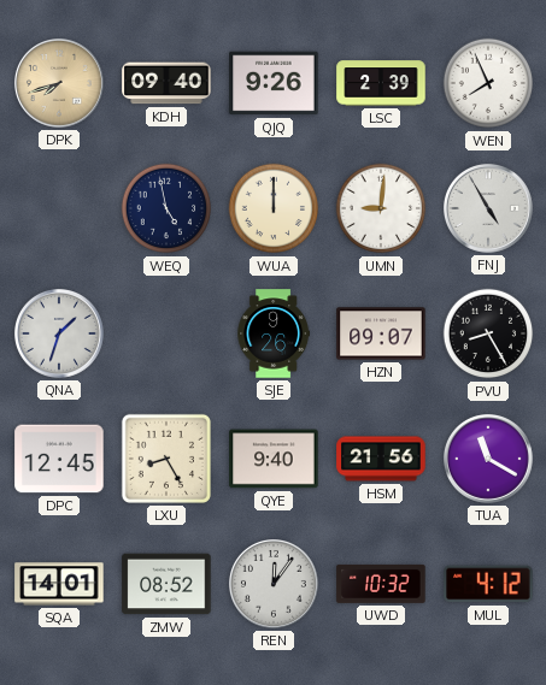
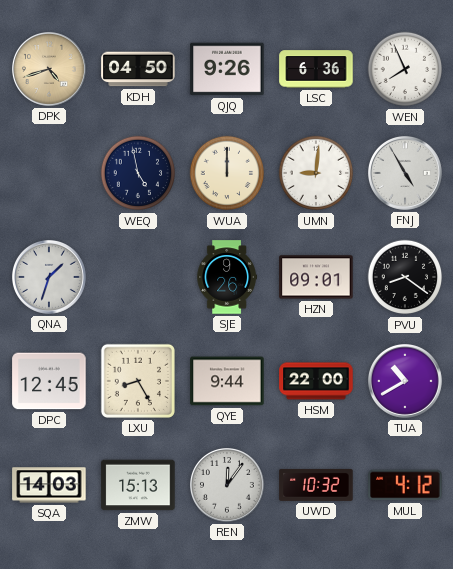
DPK: 7:42 -> 4:42
KDH: 09:40 -> 04:50
LSC: 2:39 -> 6:36
HZN: 09:07 -> 09:01
PVU: 8:25 -> 8:21
QYE: 9:40 -> 9:44
HSM: 21:56 -> 22:00
TUA: 11:20 -> 10:40
SQA: 14:01 -> 14:03
ZMW: 08:52 -> 15:13
